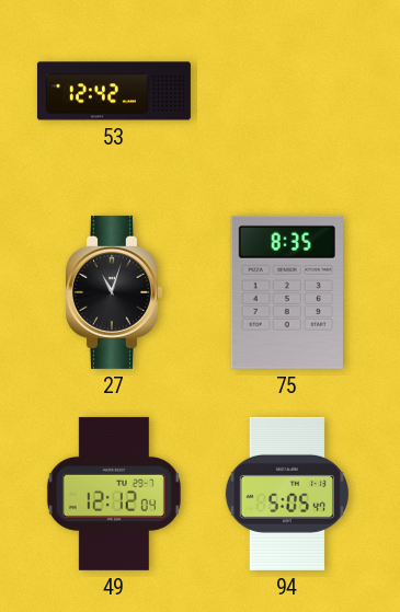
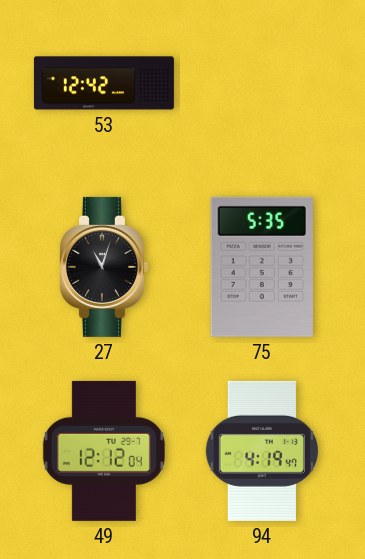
75: 8:35 -> 5:35
94: 5:05 -> 4:19
